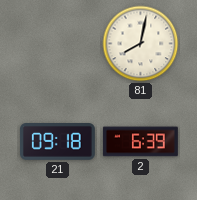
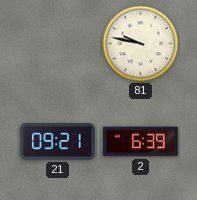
81: 8:02 -> 9:47
21: 09:18 -> 09:21
